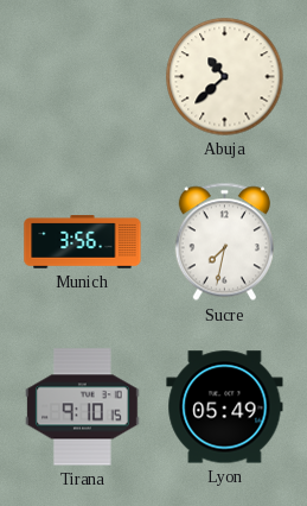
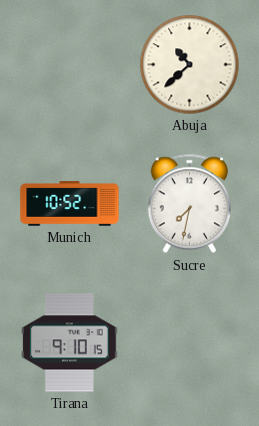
Munich: 3:56 -> 10:52
Lyon: 05:49 -> none
